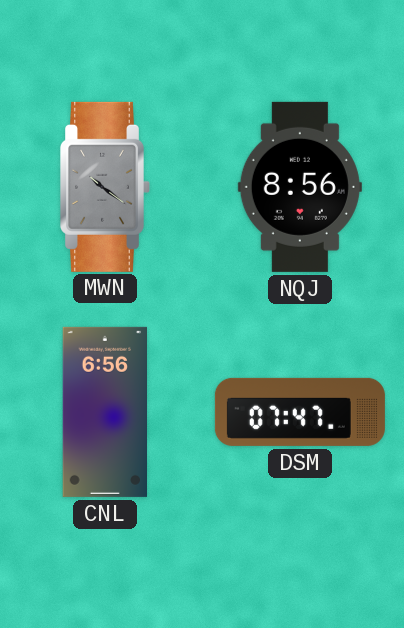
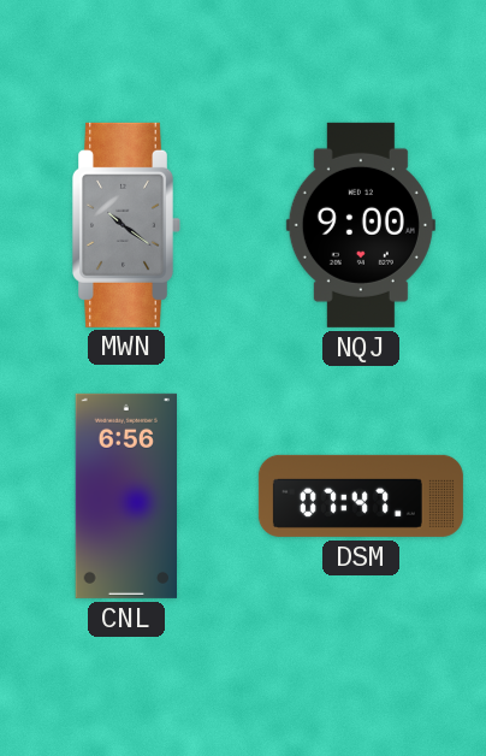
NQJ: 8:56 -> 9:00
